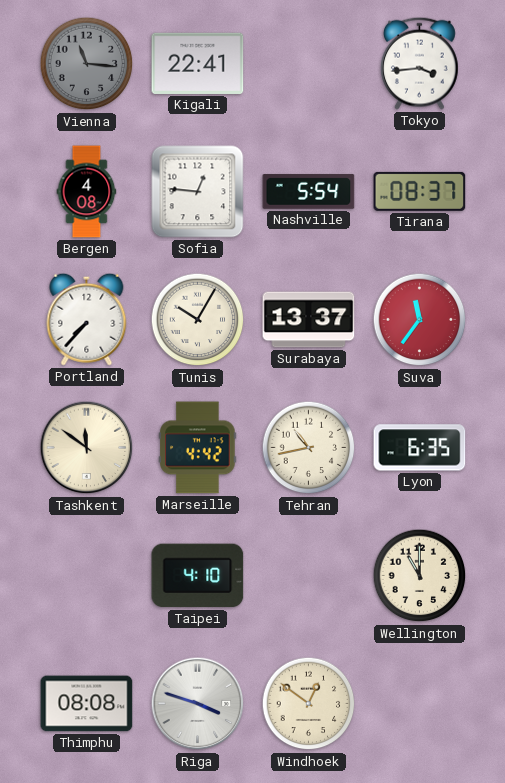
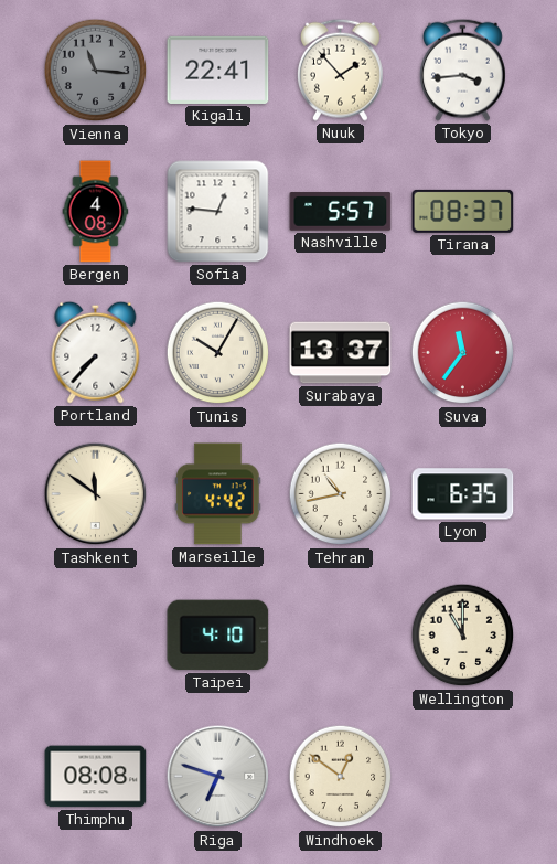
Nuuk: none -> 1:53
Nashville: 5:54 -> 5:57
Riga: 3:48 -> 6:48
